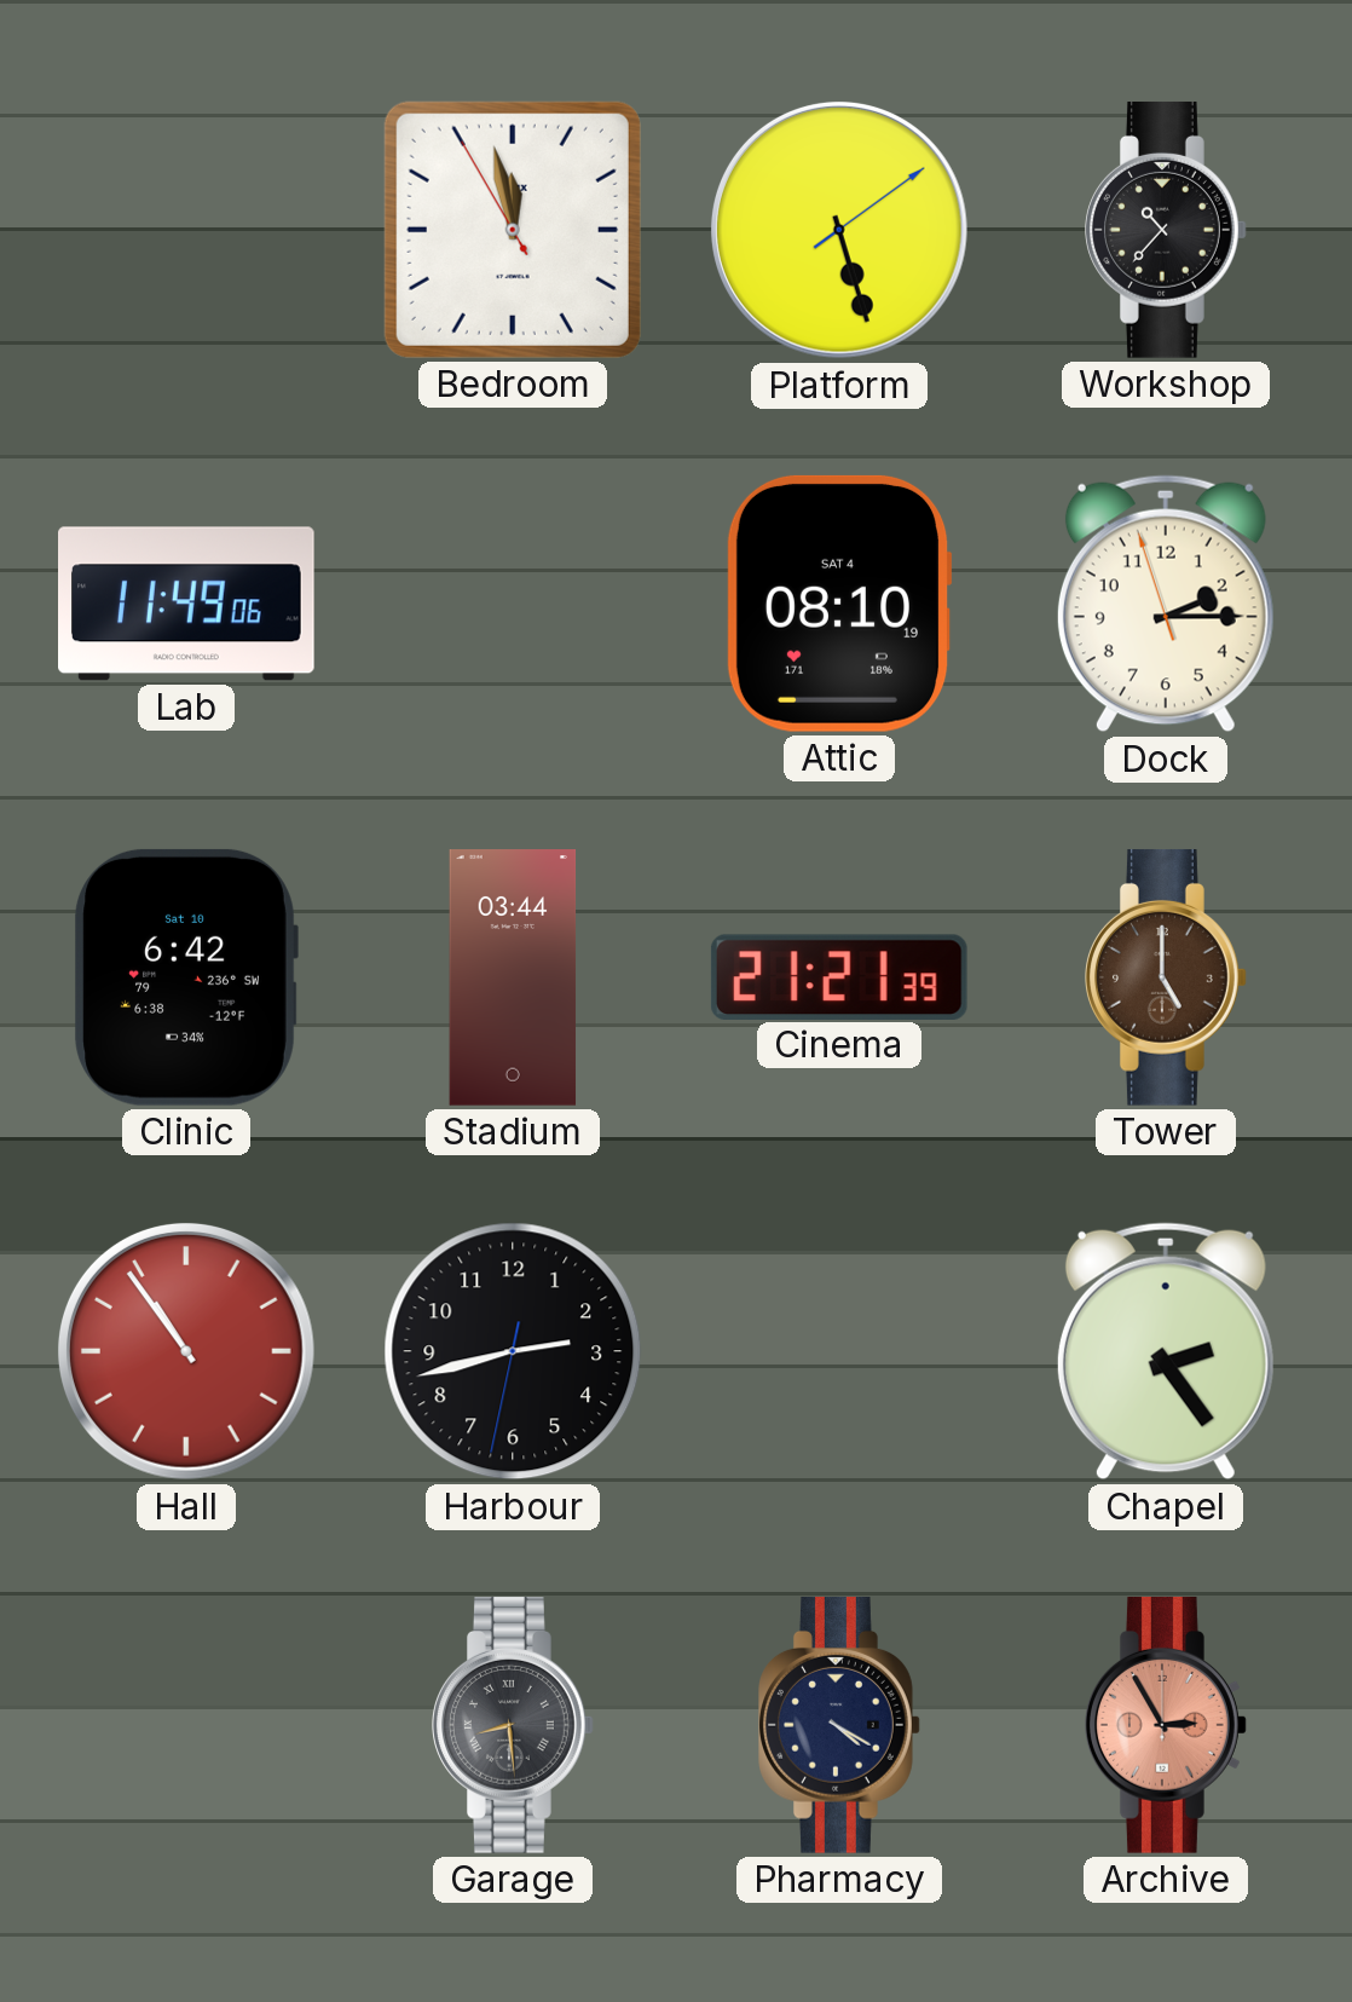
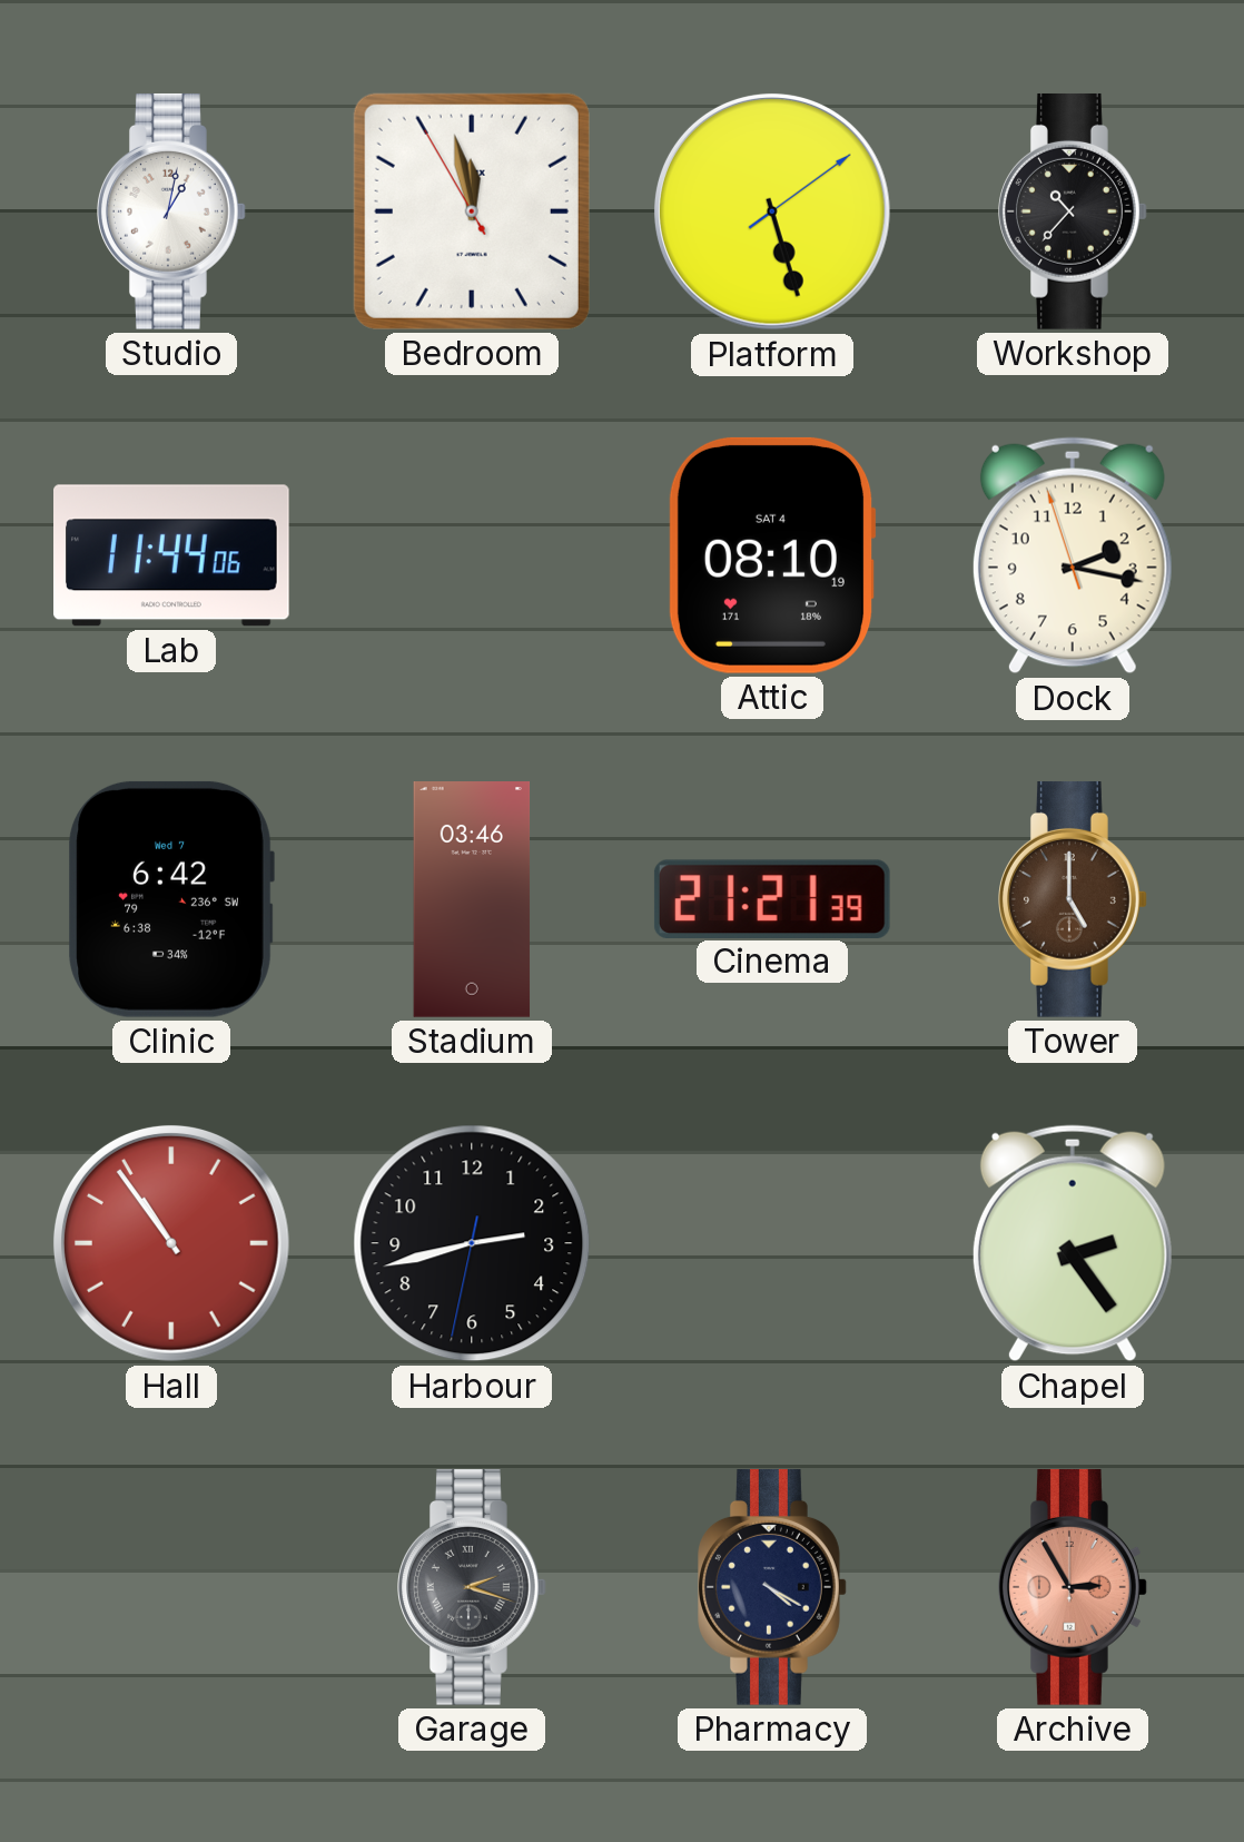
Studio: none -> 1:02
Lab: 11:49 -> 11:44
Dock: 2:14 -> 2:16
Clinic date: Sat 10 -> Wed 7
Stadium: 03:44 -> 03:46
Garage: 8:29 -> 2:18
